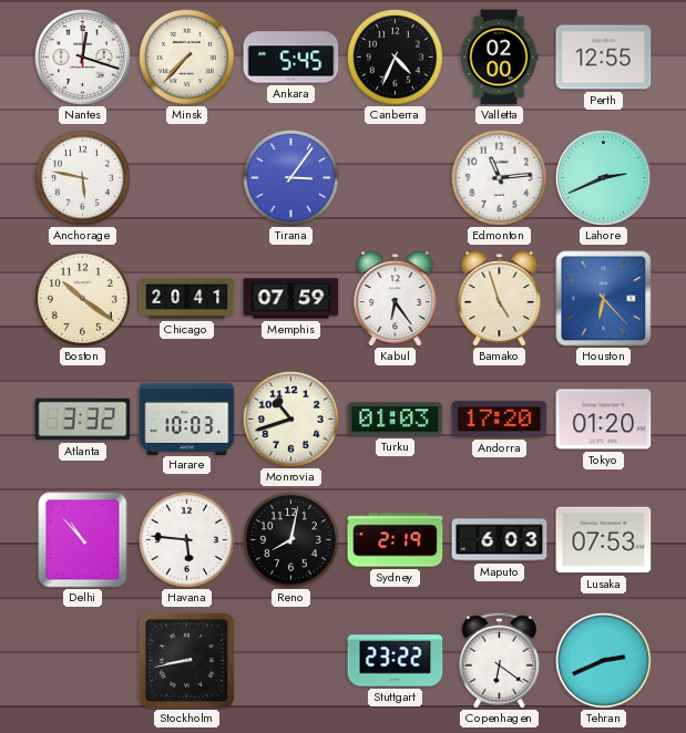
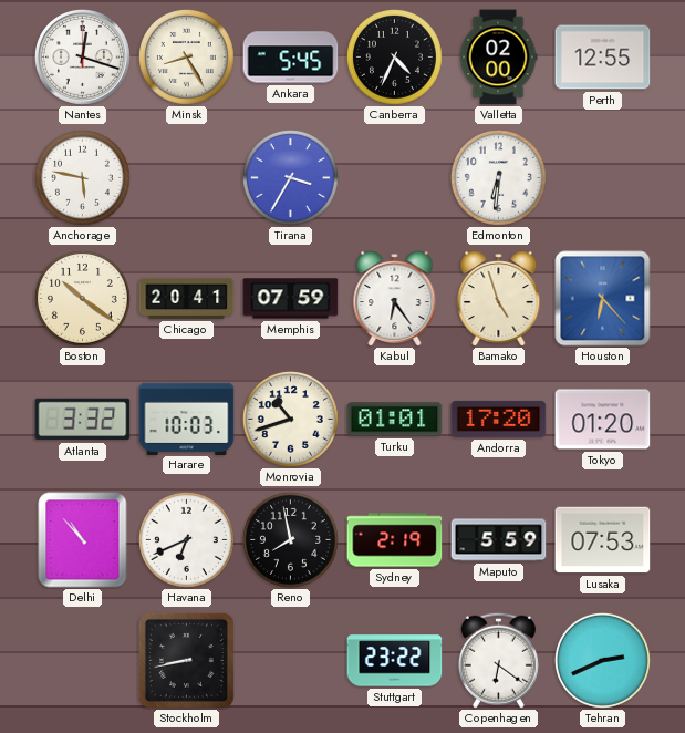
Minsk: 7:37 -> 8:25
Tirana: 3:06 -> 3:35
Edmonton: 11:14 -> 6:31
Lahore: 2:41 -> none
Turku: 01:03 -> 01:01
Havana: 5:46 -> 6:41
Reno: 8:02 -> 7:58
Maputo: 6:03 -> 5:59
